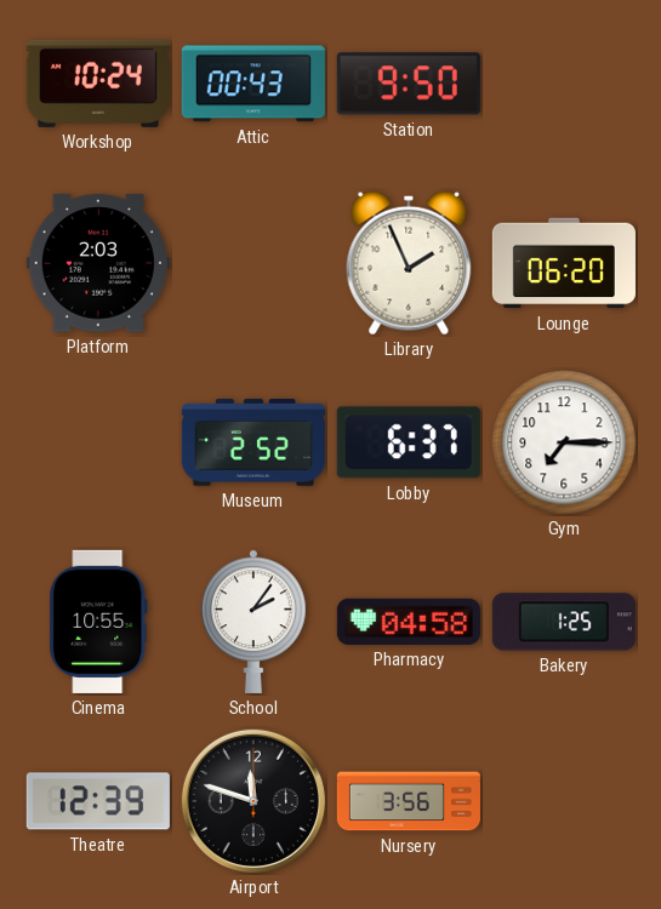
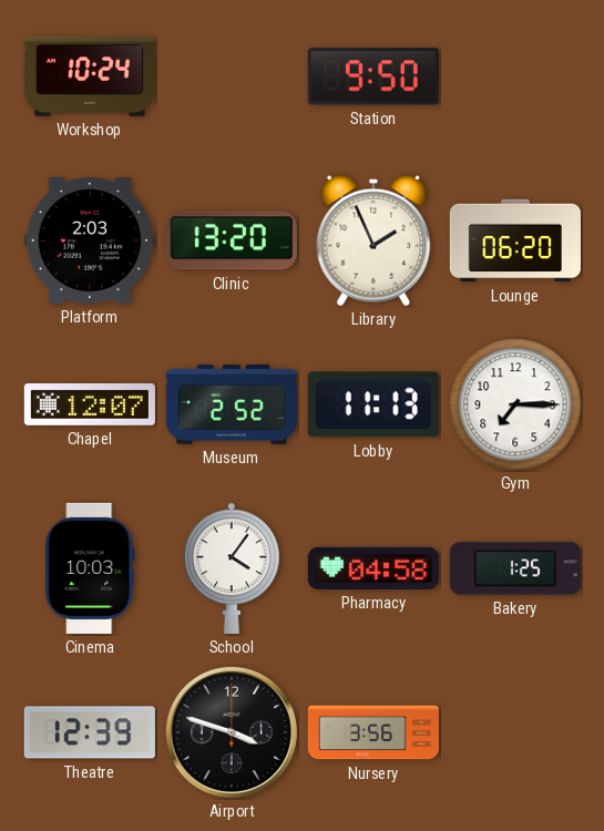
Attic: 00:43 -> none
Clinic: none -> 13:20
Chapel: none -> 12:07
Lobby: 6:37 -> 11:13
Cinema: 10:55 -> 10:03
School: 2:06 -> 4:06
Airport: 11:48 -> 3:48
